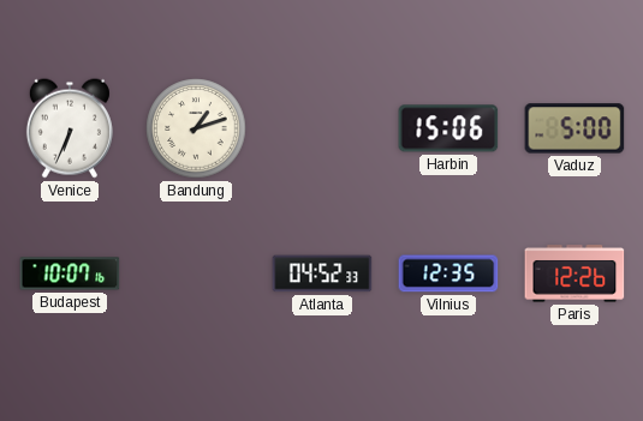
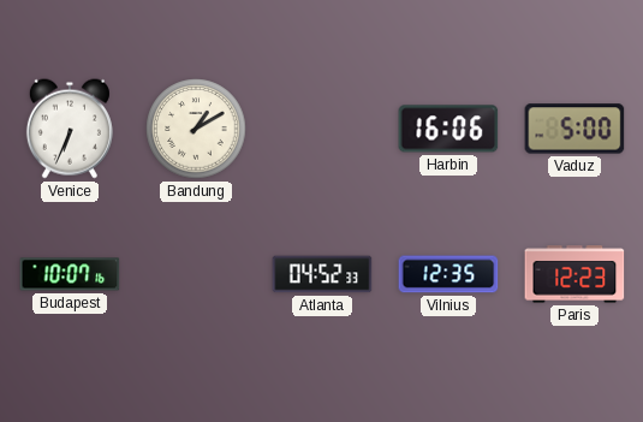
Bandung: 1:12 -> 1:10
Harbin: 15:06 -> 16:06
Paris: 12:26 -> 12:23
